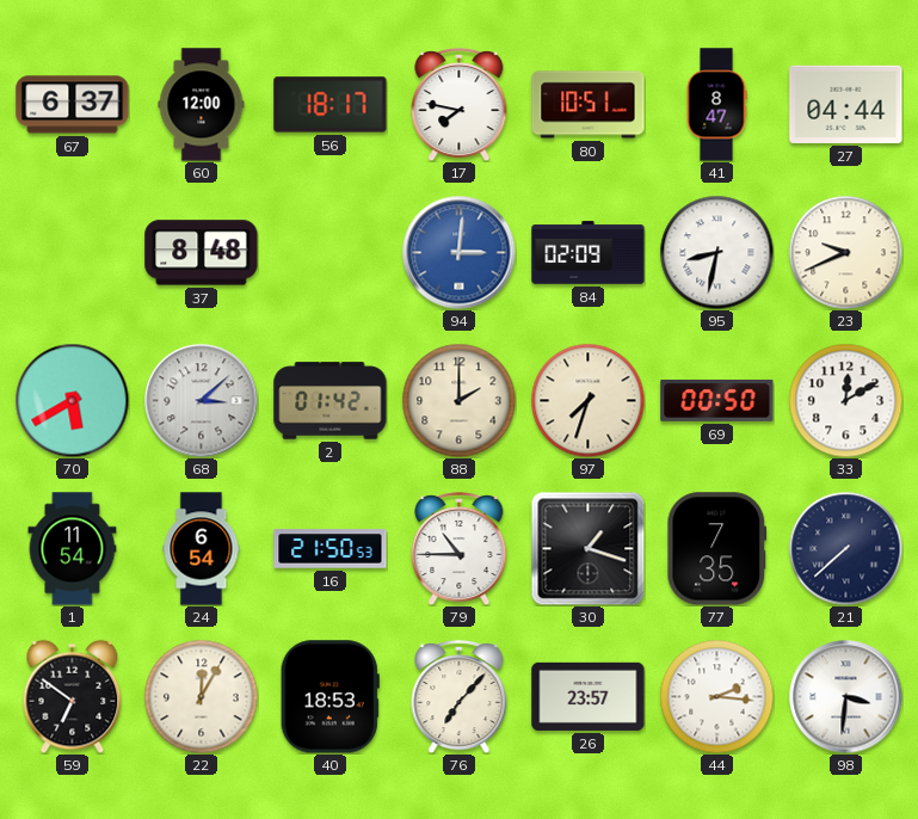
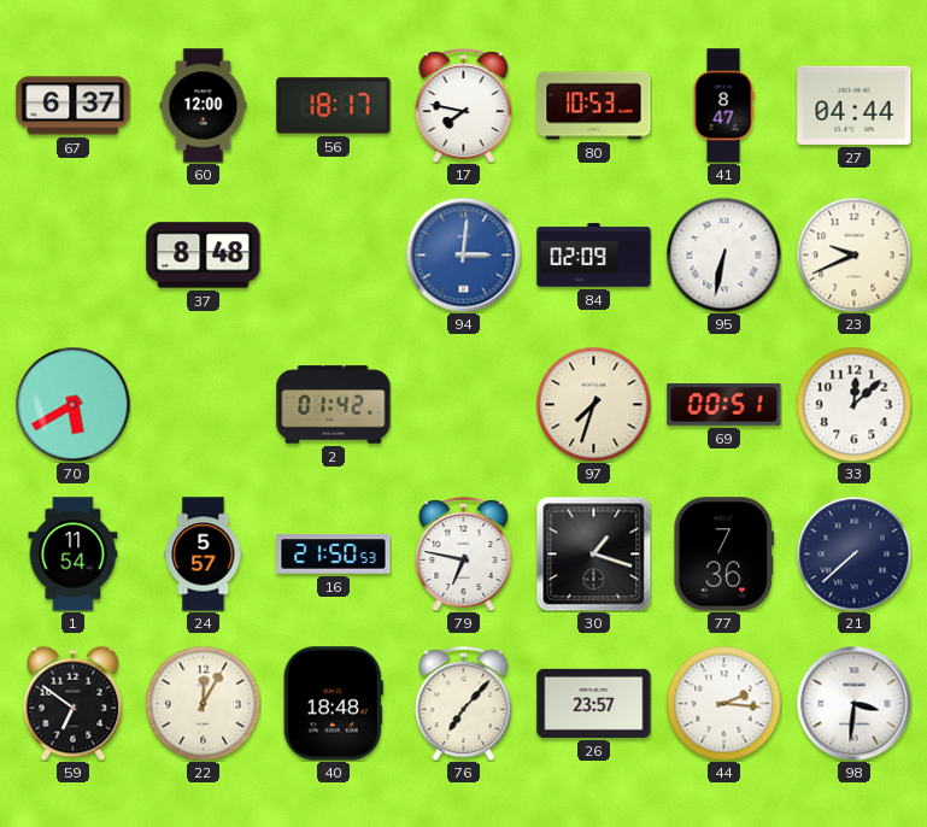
80: 10:51 -> 10:53
95: 8:32 -> 6:32
68: 3:08 -> none
88: 2:00 -> none
69: 00:50 -> 00:51
33: 12:10 -> 12:08
24: 6:54 -> 5:57
79: 10:45 -> 6:47
77: 7:35 -> 7:36
40: 18:53 -> 18:48
